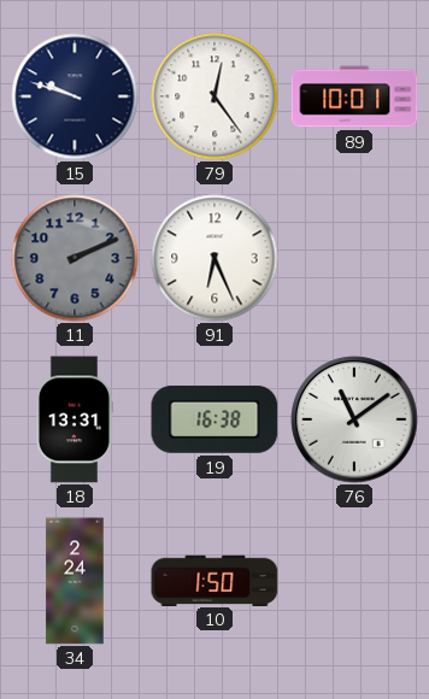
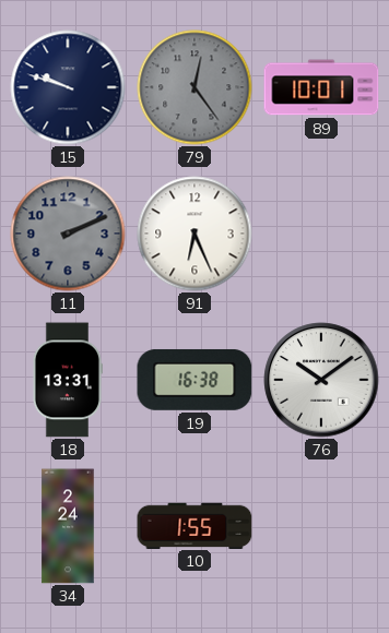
79 dial: white -> grey
76: 11:09 -> 10:09
10: 1:50 -> 1:55
